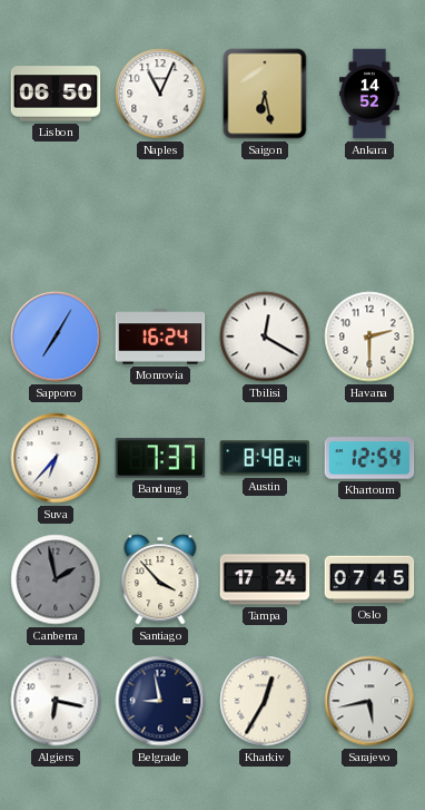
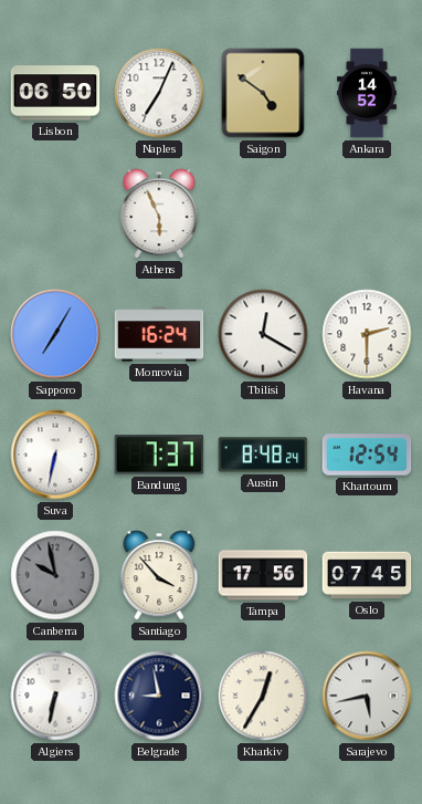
Naples: 11:04 -> 7:04
Saigon: 6:28 -> 4:51
Athens: none -> 5:56
Suva: 6:37 -> 6:32
Canberra: 1:58 -> 9:58
Tampa: 17:24 -> 17:56
Algiers: 6:17 -> 6:32
